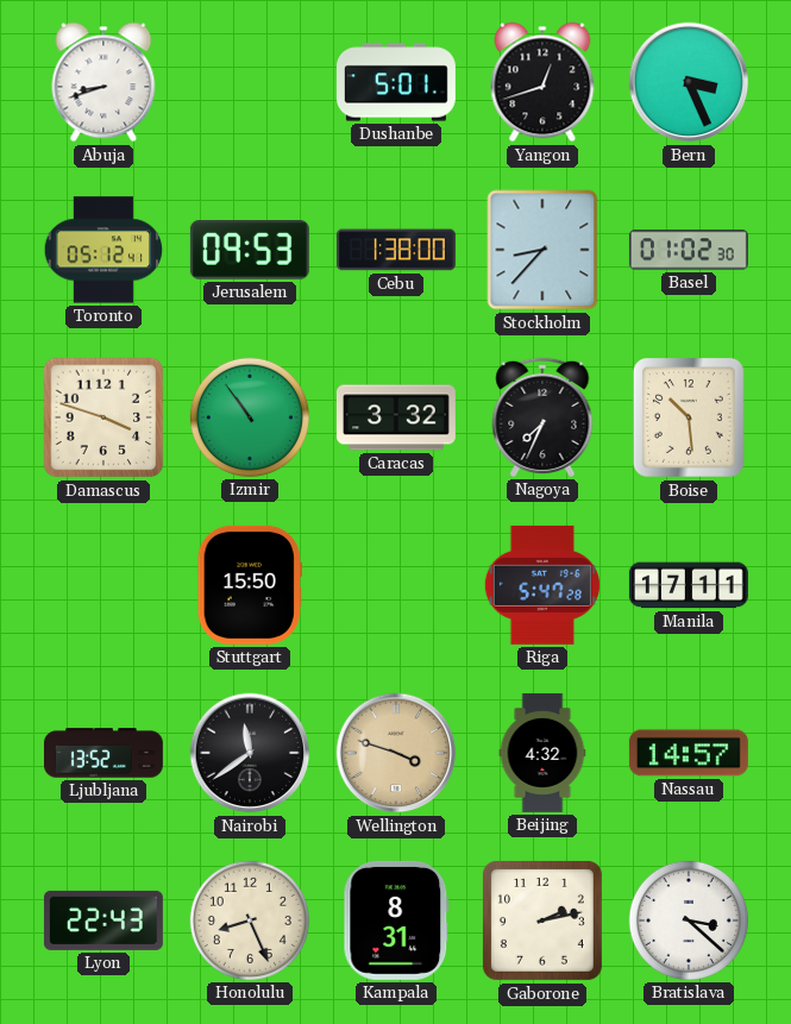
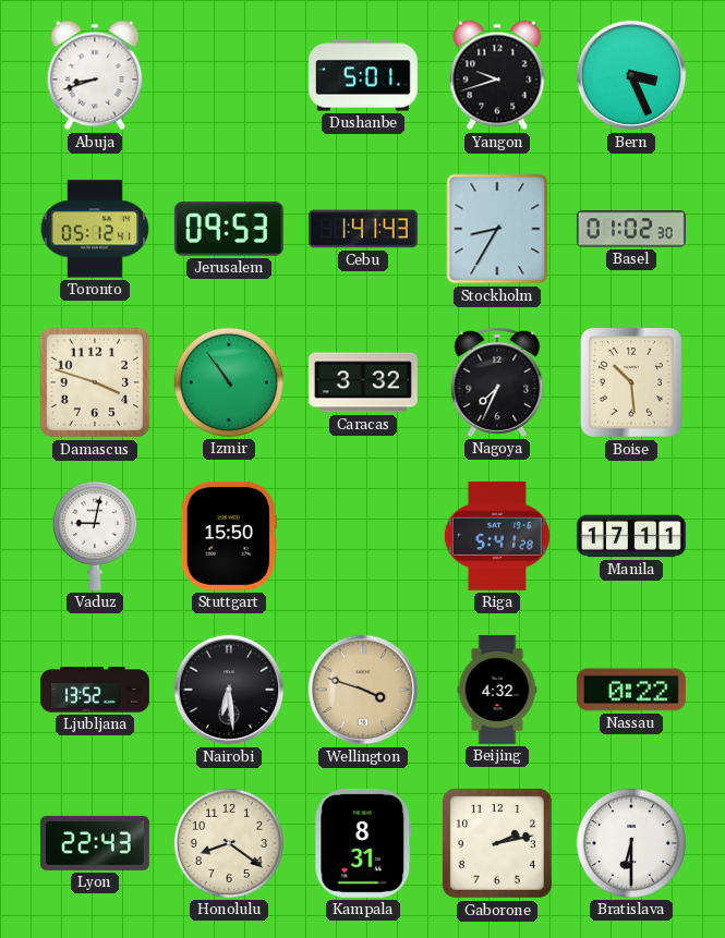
Yangon: 12:42 -> 9:42
Cebu: 1:38 -> 1:41
Stockholm: 8:37 -> 8:35
Vaduz: none -> 9:02
Riga: 5:47 -> 5:41
Nairobi: 11:39 -> 6:29
Nassau: 14:57 -> 0:22
Honolulu: 8:26 -> 8:21
Bratislava: 3:22 -> 6:30
